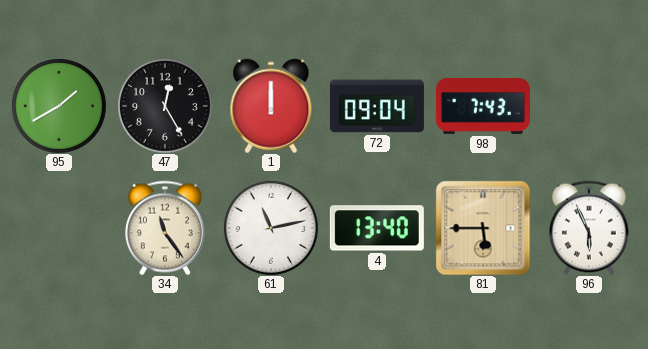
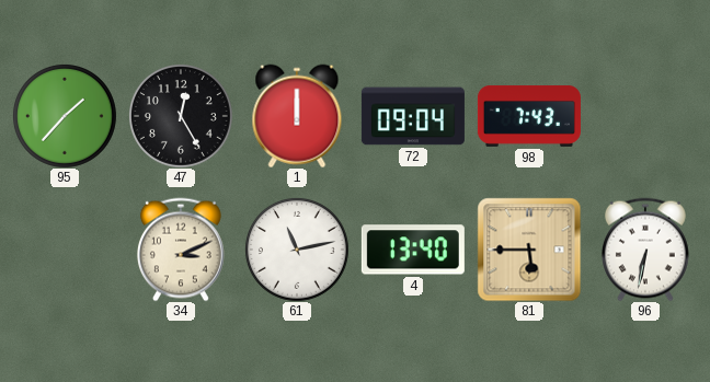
95: 1:40 -> 1:37
34: 11:24 -> 3:11
96: 5:56 -> 6:32
